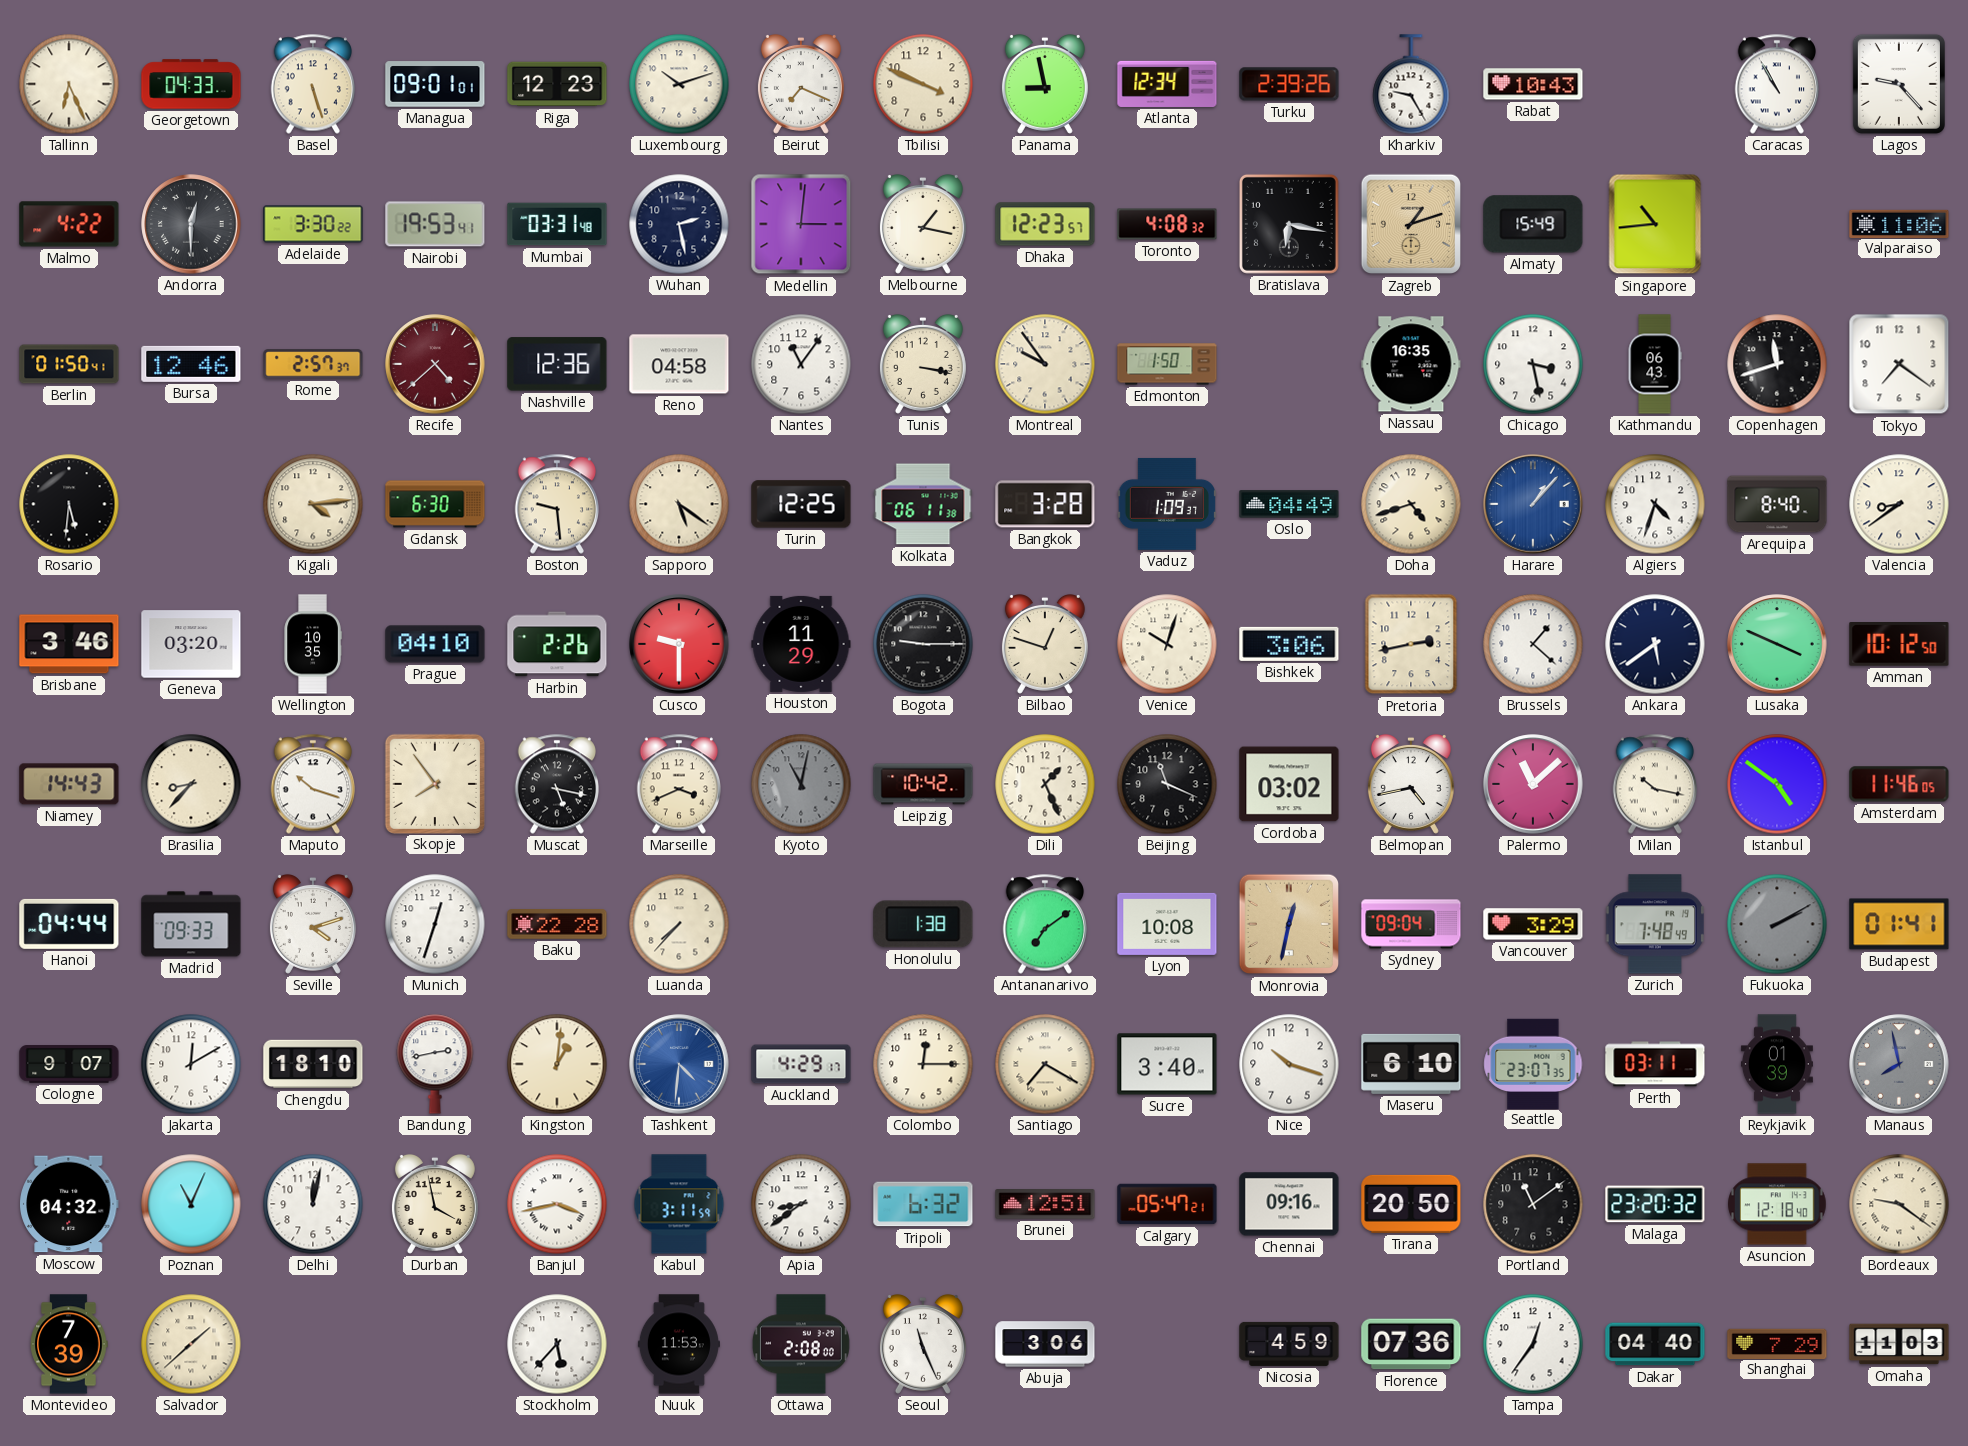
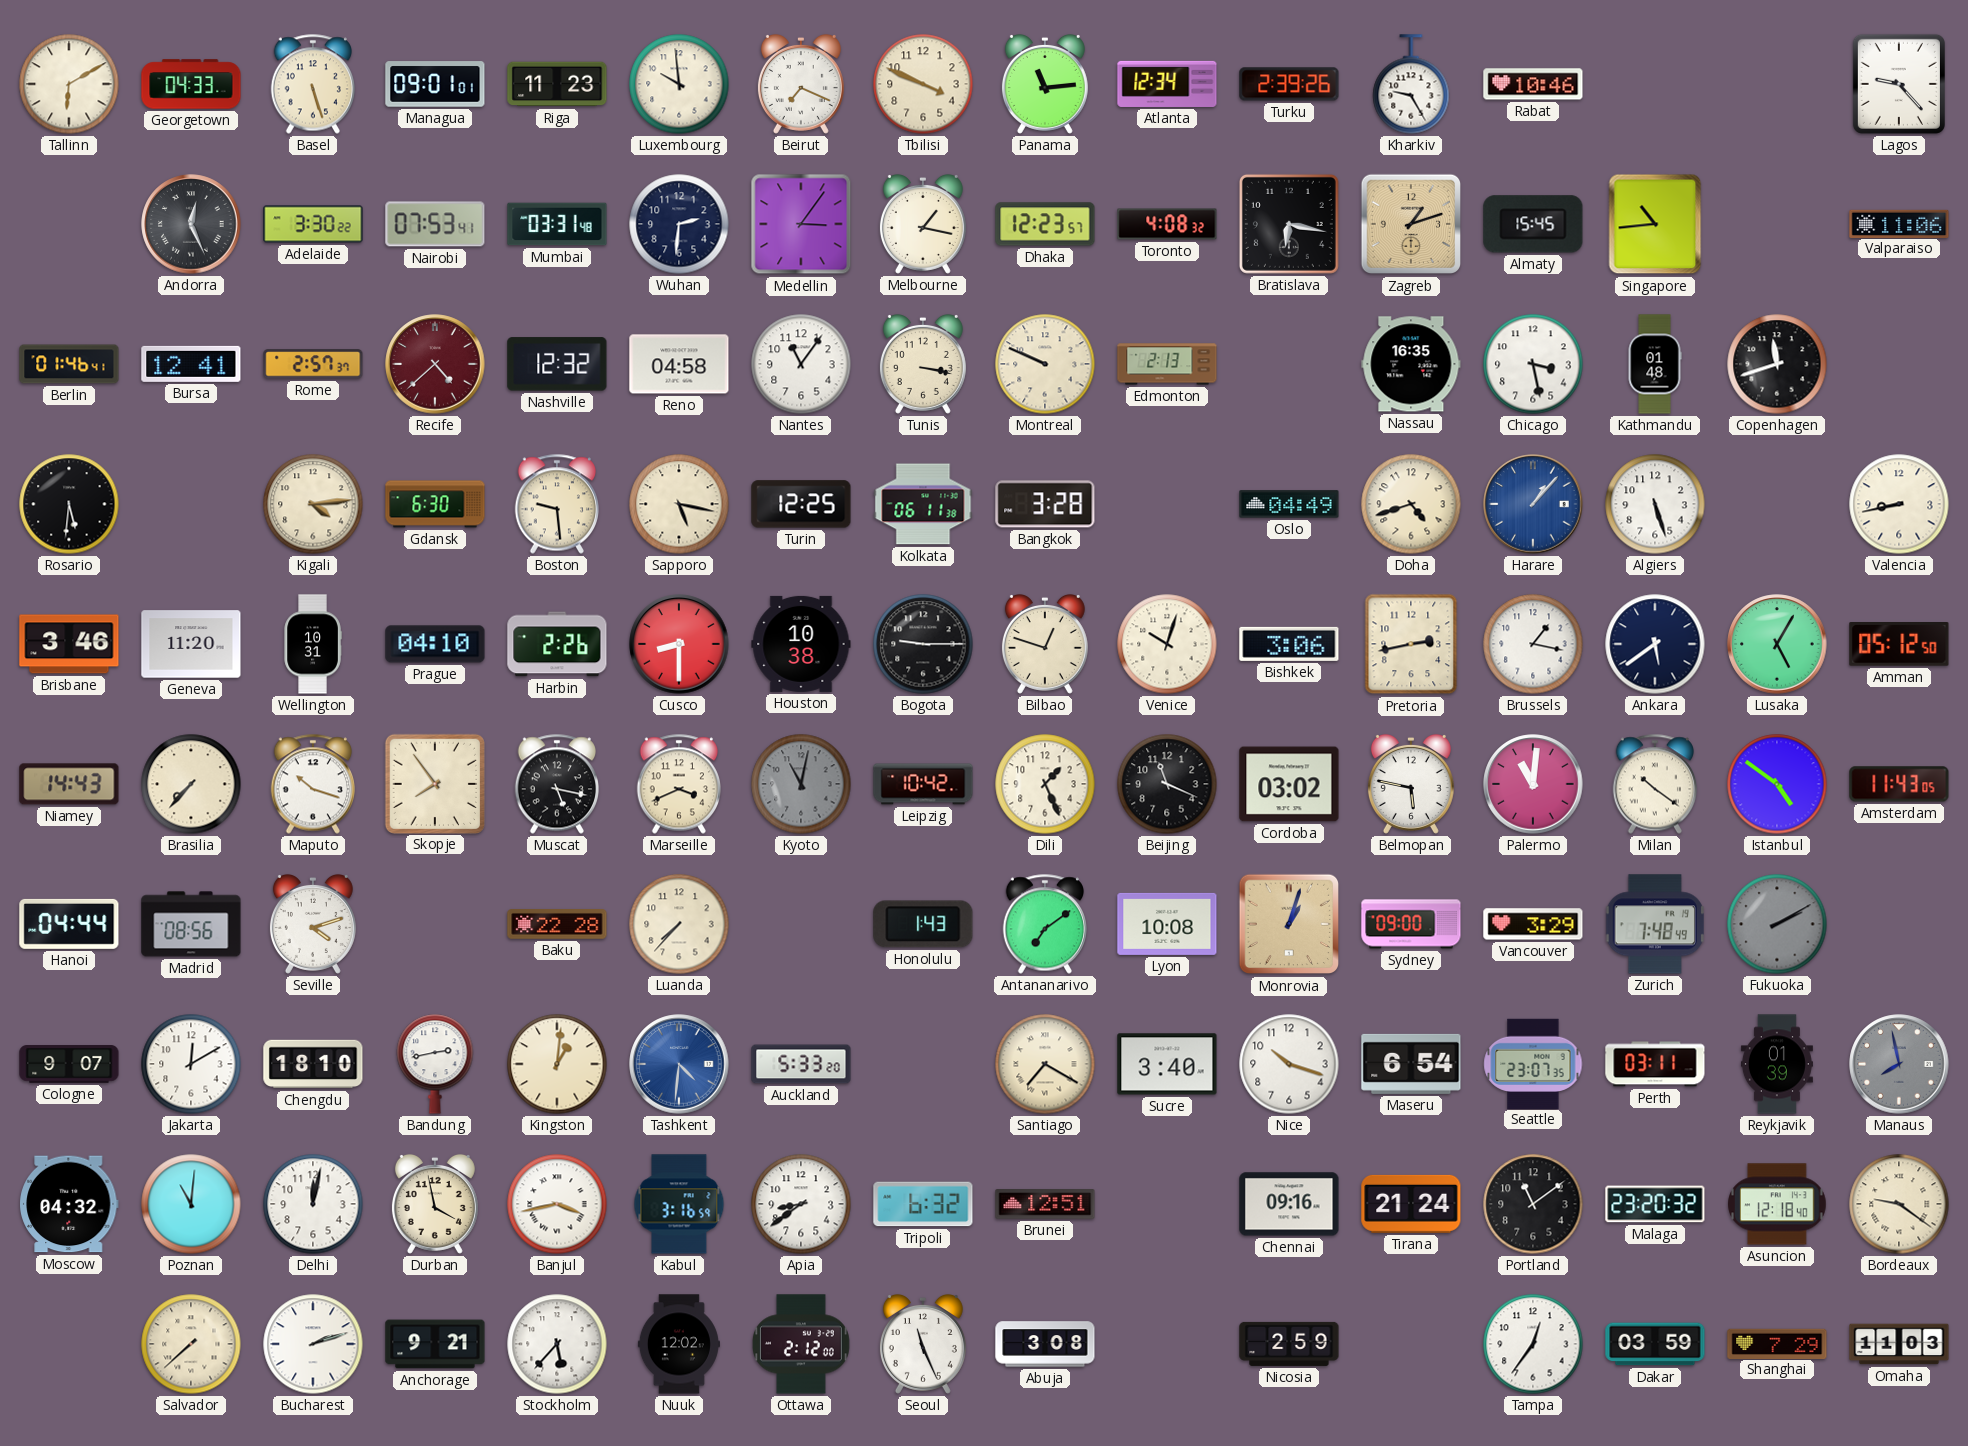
Tallinn: 6:26 -> 6:10
Riga: 12:23 -> 11:23
Luxembourg: 10:12 -> 9:59
Panama: 8:58 -> 11:14
Rabat: 10:43 -> 10:46
Caracas: 10:55 -> none
Malmo: 4:22 -> none
Andorra: 12:30 -> 12:26
Nairobi: 19:53 -> 07:53
Wuhan: 2:28 -> 2:31
Medellin: 3:01 -> 3:06
Almaty: 15:49 -> 15:45
Berlin: 01:50 -> 01:46
Bursa: 12:46 -> 12:41
Nashville: 12:36 -> 12:32
Montreal: 9:54 -> 9:49
Edmonton: 1:50 -> 2:13
Kathmandu: 06:43 -> 01:48
Tokyo: 7:21 -> none
Sapporo: 5:21 -> 5:17
Vaduz: 1:09 -> none
Algiers: 4:33 -> 5:27
Arequipa: 8:40 -> none
Valencia: 8:39 -> 8:43
Geneva: 03:20 -> 11:20
Wellington: 10:35 -> 10:31
Cusco: 9:30 -> 8:30
Houston: 11:29 -> 10:38
Brussels: 1:22 -> 1:17
Lusaka: 3:49 -> 5:05
Amman: 10:12 -> 05:12
Brasilia: 8:37 -> 7:37
Belmopan: 4:43 -> 5:47
Palermo: 11:08 -> 11:01
Milan: 10:17 -> 10:21
Amsterdam: 11:46 -> 11:43
Madrid: 09:33 -> 08:56
Munich: 12:33 -> none
Honolulu: 1:38 -> 1:43
Monrovia: 12:32 -> 1:03
Sydney: 09:04 -> 09:00
Budapest: 01:41 -> none
Auckland: 4:29 -> 5:33
Colombo: 12:15 -> none
Maseru: 6:10 -> 6:54
Poznan: 11:04 -> 11:01
Kabul: 3:11 -> 3:16
Calgary: 05:47 -> none
Tirana: 20:50 -> 21:24
Montevideo: 7:39 -> none
Salvador: 1:38 -> 7:38
Bucharest: none -> 2:12
Anchorage: none -> 9:21
Nuuk: 11:53 -> 12:02
Ottawa: 2:08 -> 2:12
Abuja: 3:06 -> 3:08
Nicosia: 4:59 -> 2:59
Florence: 07:36 -> none
Dakar: 04:40 -> 03:59
